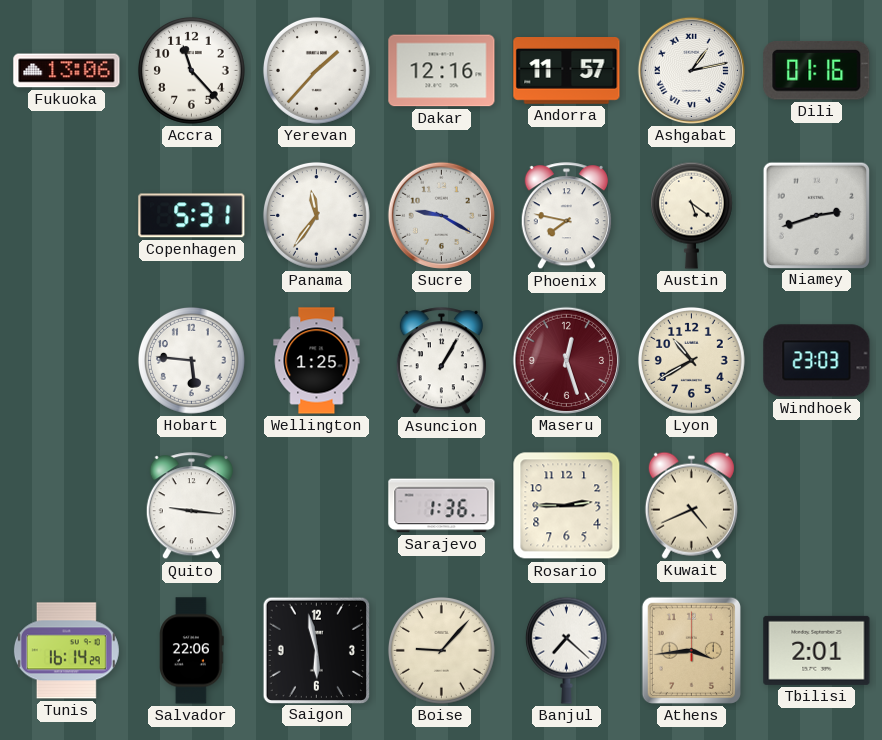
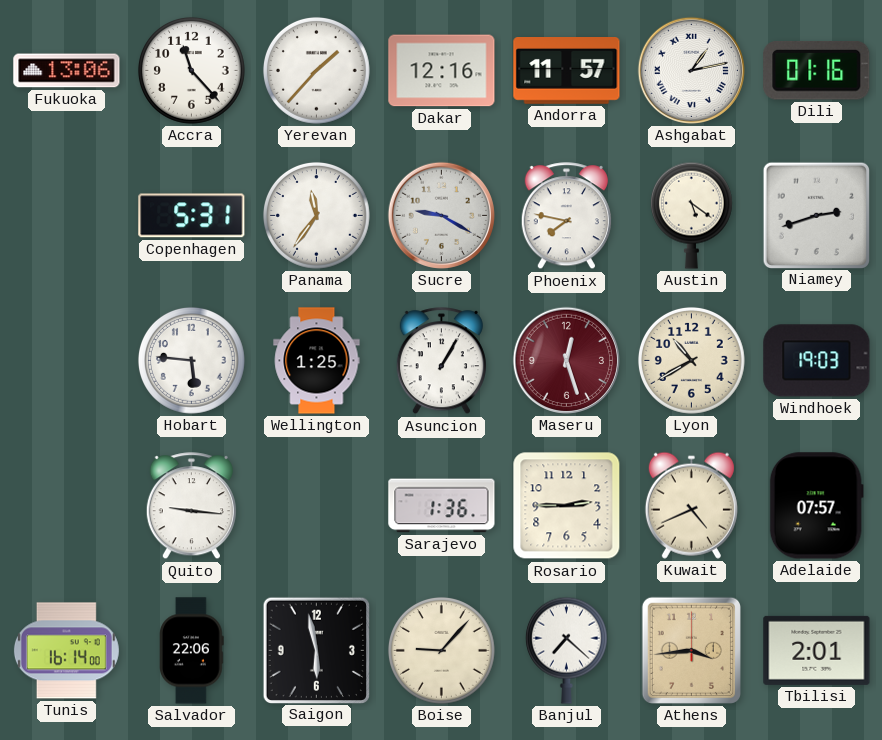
Windhoek: 23:03 -> 19:03
Adelaide: none -> 07:57
Tunis: 16:14:29 -> 16:14:00
